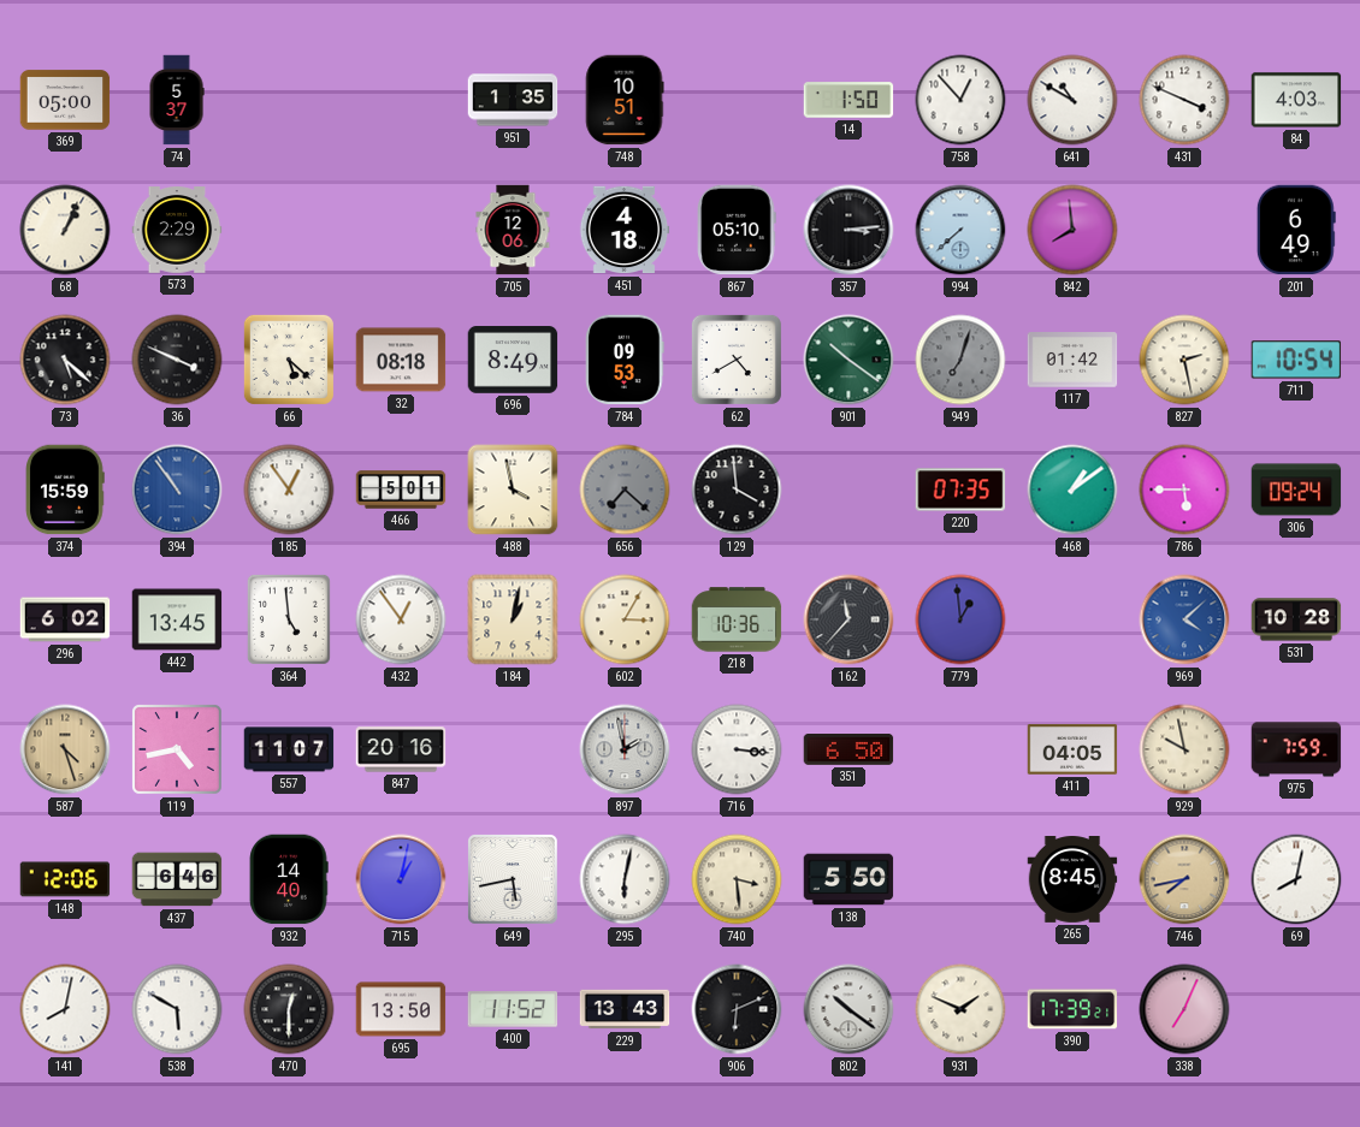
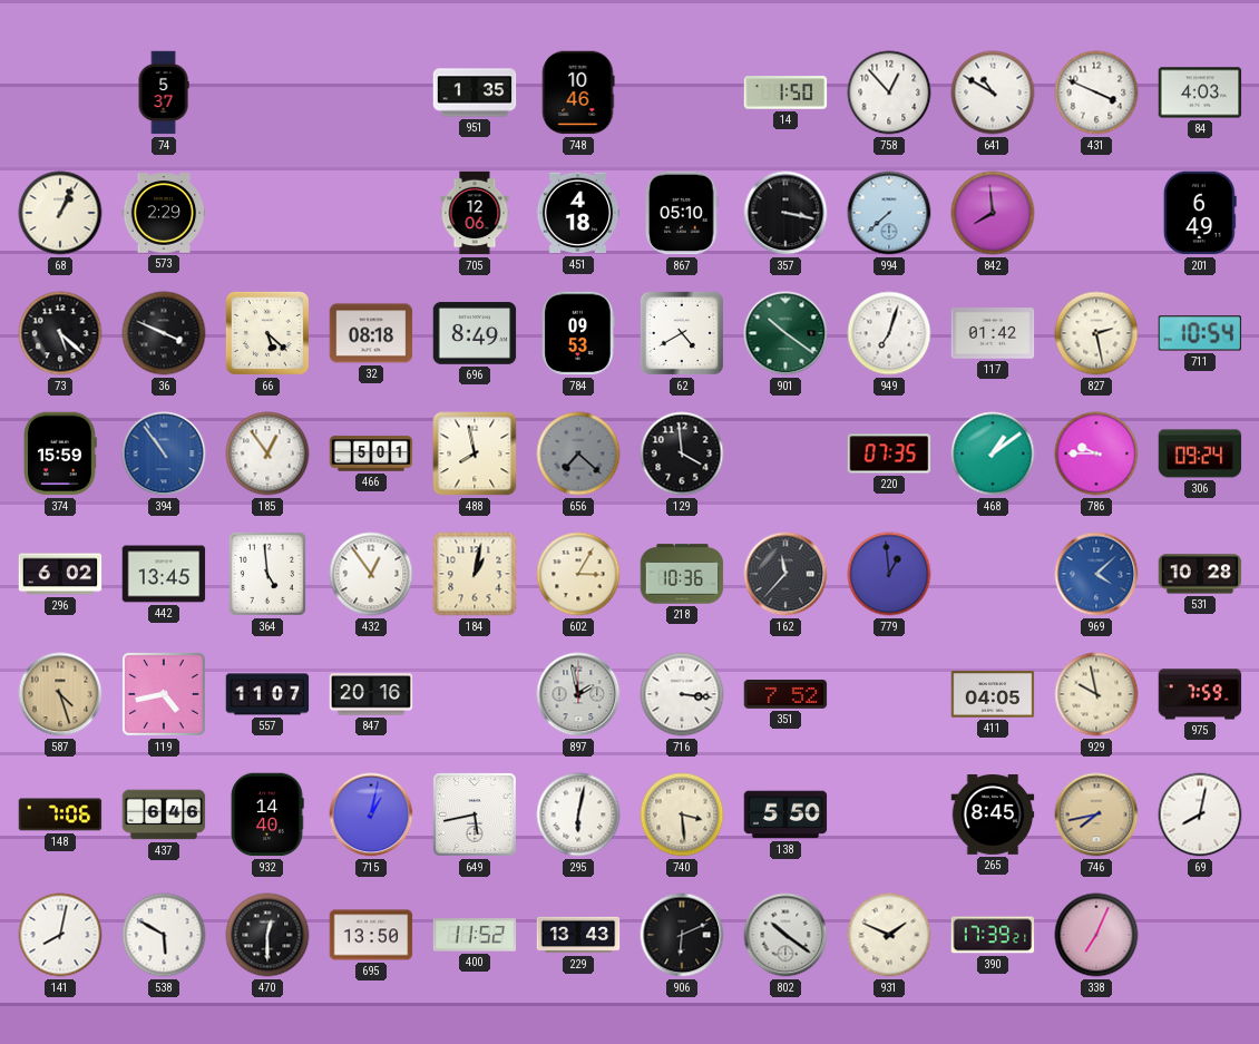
369: 05:00 -> none
748: 10:51 -> 10:46
357: 3:14 -> 3:17
949 dial: grey -> white
488: 3:58 -> 7:58
786: 5:45 -> 9:45
351: 6:50 -> 7:52
148: 12:06 -> 7:06
